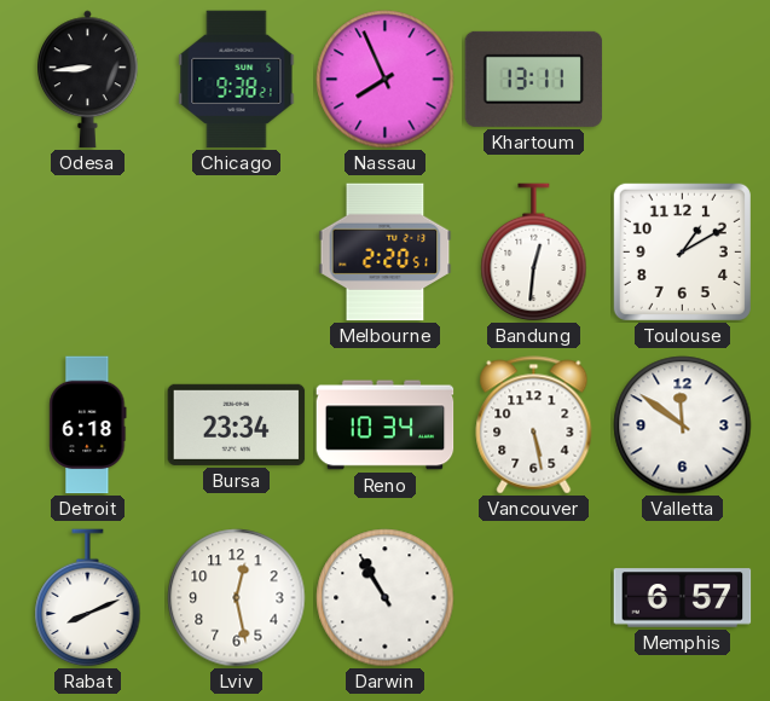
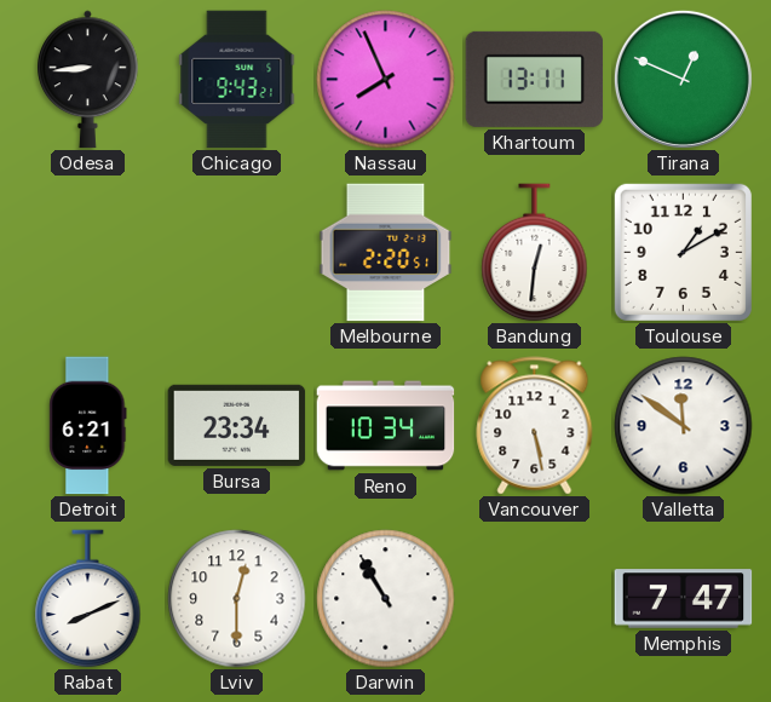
Chicago: 9:38 -> 9:43
Tirana: none -> 12:49
Detroit: 6:18 -> 6:21
Lviv: 12:28 -> 12:30
Memphis: 6:57 -> 7:47
